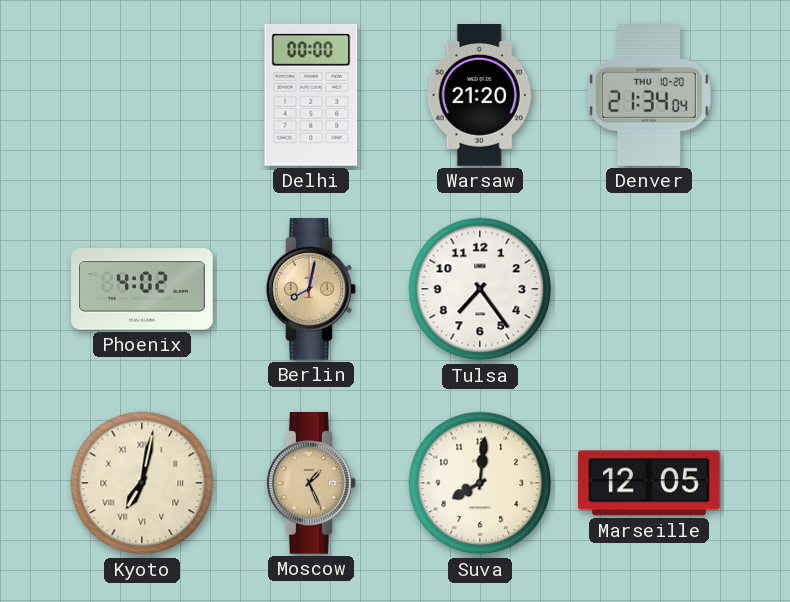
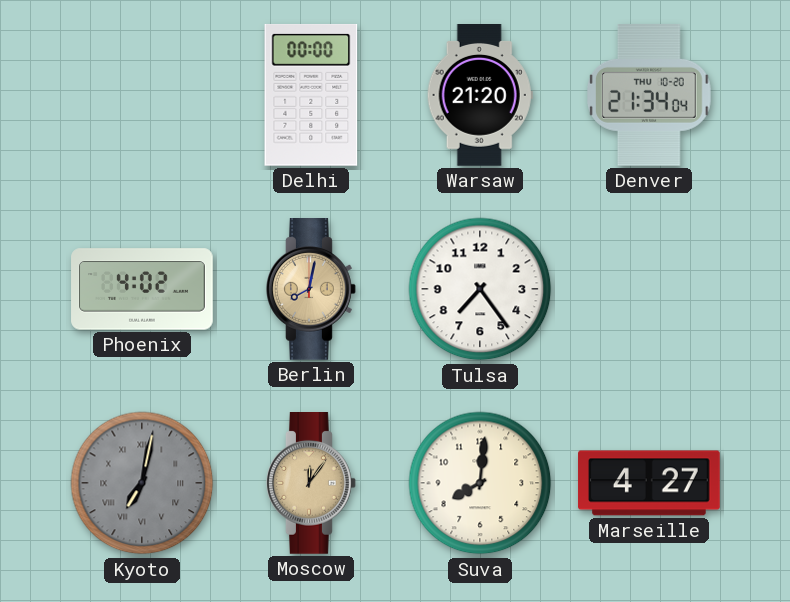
Kyoto dial: cream -> grey
Moscow: 1:26 -> 12:06
Marseille: 12:05 -> 4:27
